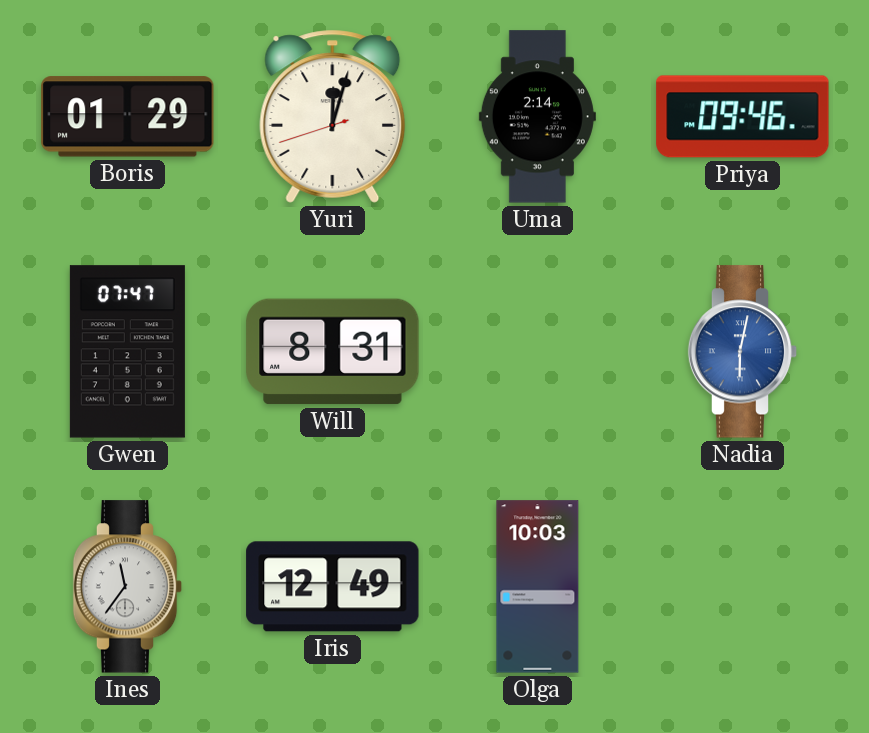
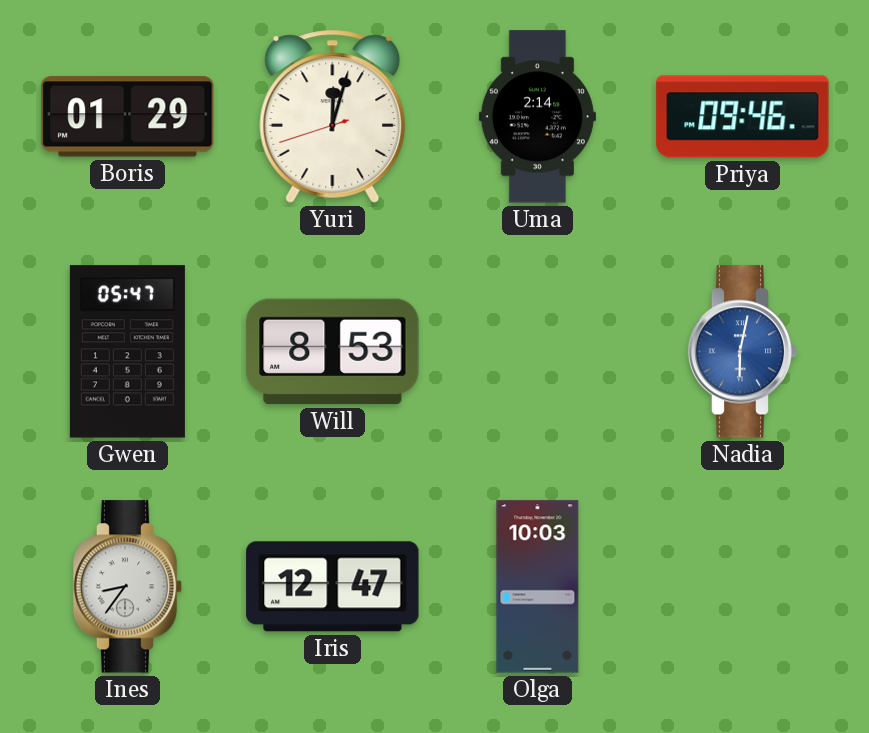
Gwen: 07:47 -> 05:47
Will: 8:31 -> 8:53
Ines: 11:36 -> 8:36
Iris: 12:49 -> 12:47
